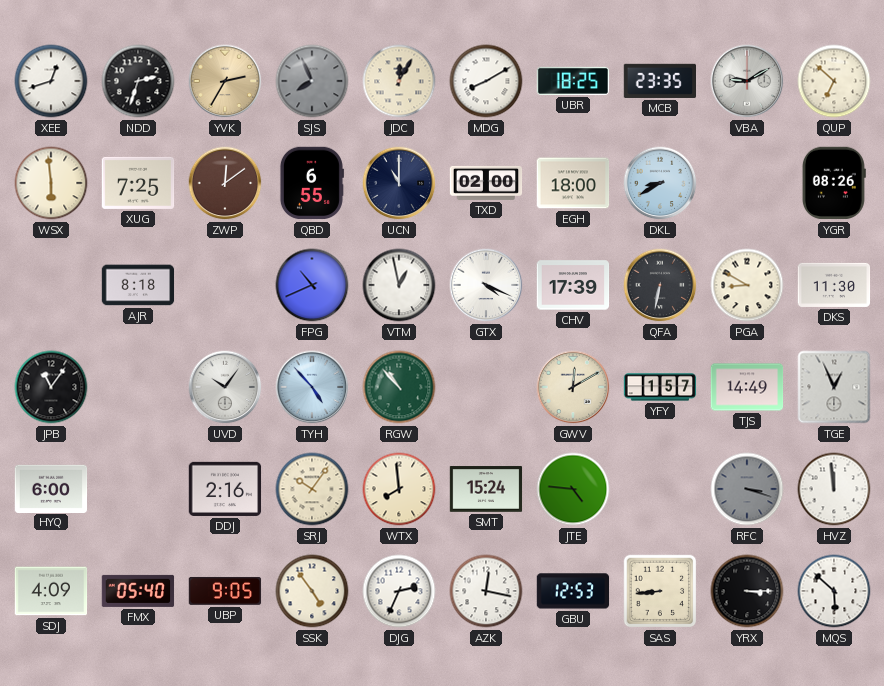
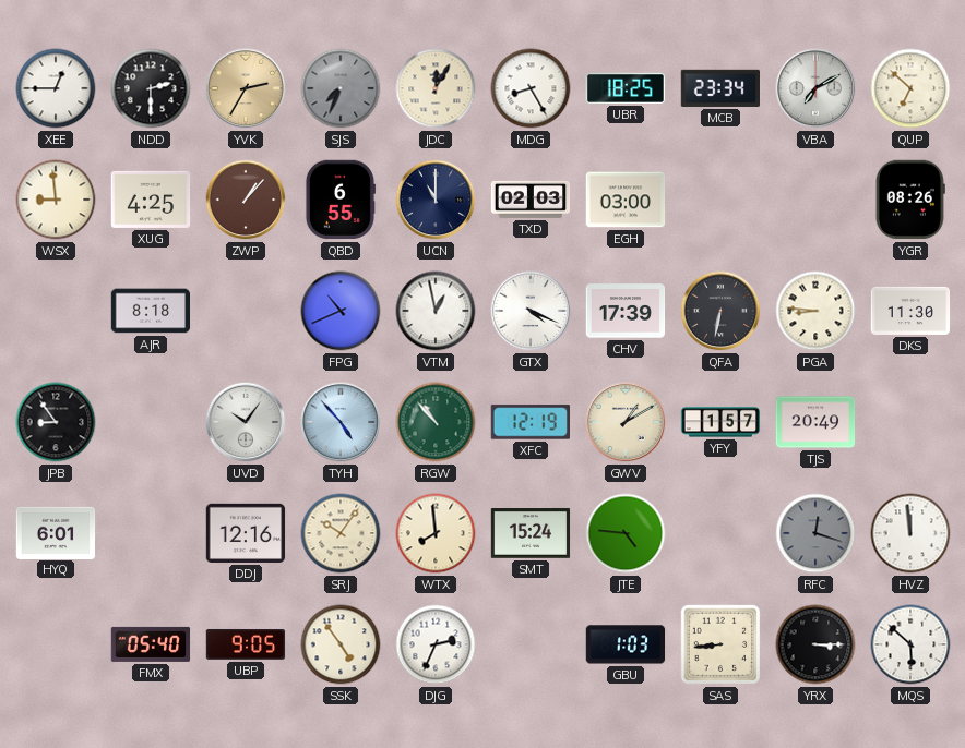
XEE: 12:42 -> 12:45
NDD: 2:33 -> 2:30
SJS: 7:56 -> 7:34
MDG: 8:10 -> 8:25
MCB: 23:35 -> 23:34
VBA: 9:10 -> 7:10
WSX: 5:59 -> 8:59
XUG: 7:25 -> 4:25
ZWP: 12:09 -> 1:07
TXD: 02:00 -> 02:03
EGH: 18:00 -> 03:00
DKL: 8:40 -> none
PGA: 8:50 -> 8:46
JPB: 11:06 -> 8:54
XFC: none -> 12:19
GWV: 12:10 -> 1:10
TJS: 14:49 -> 20:49
TGE: 12:56 -> none
HYQ: 6:00 -> 6:01
DDJ: 2:16 -> 12:16
RFC: 3:18 -> 12:18
SDJ: 4:09 -> none
AZK: 12:17 -> none
GBU: 12:53 -> 1:03
